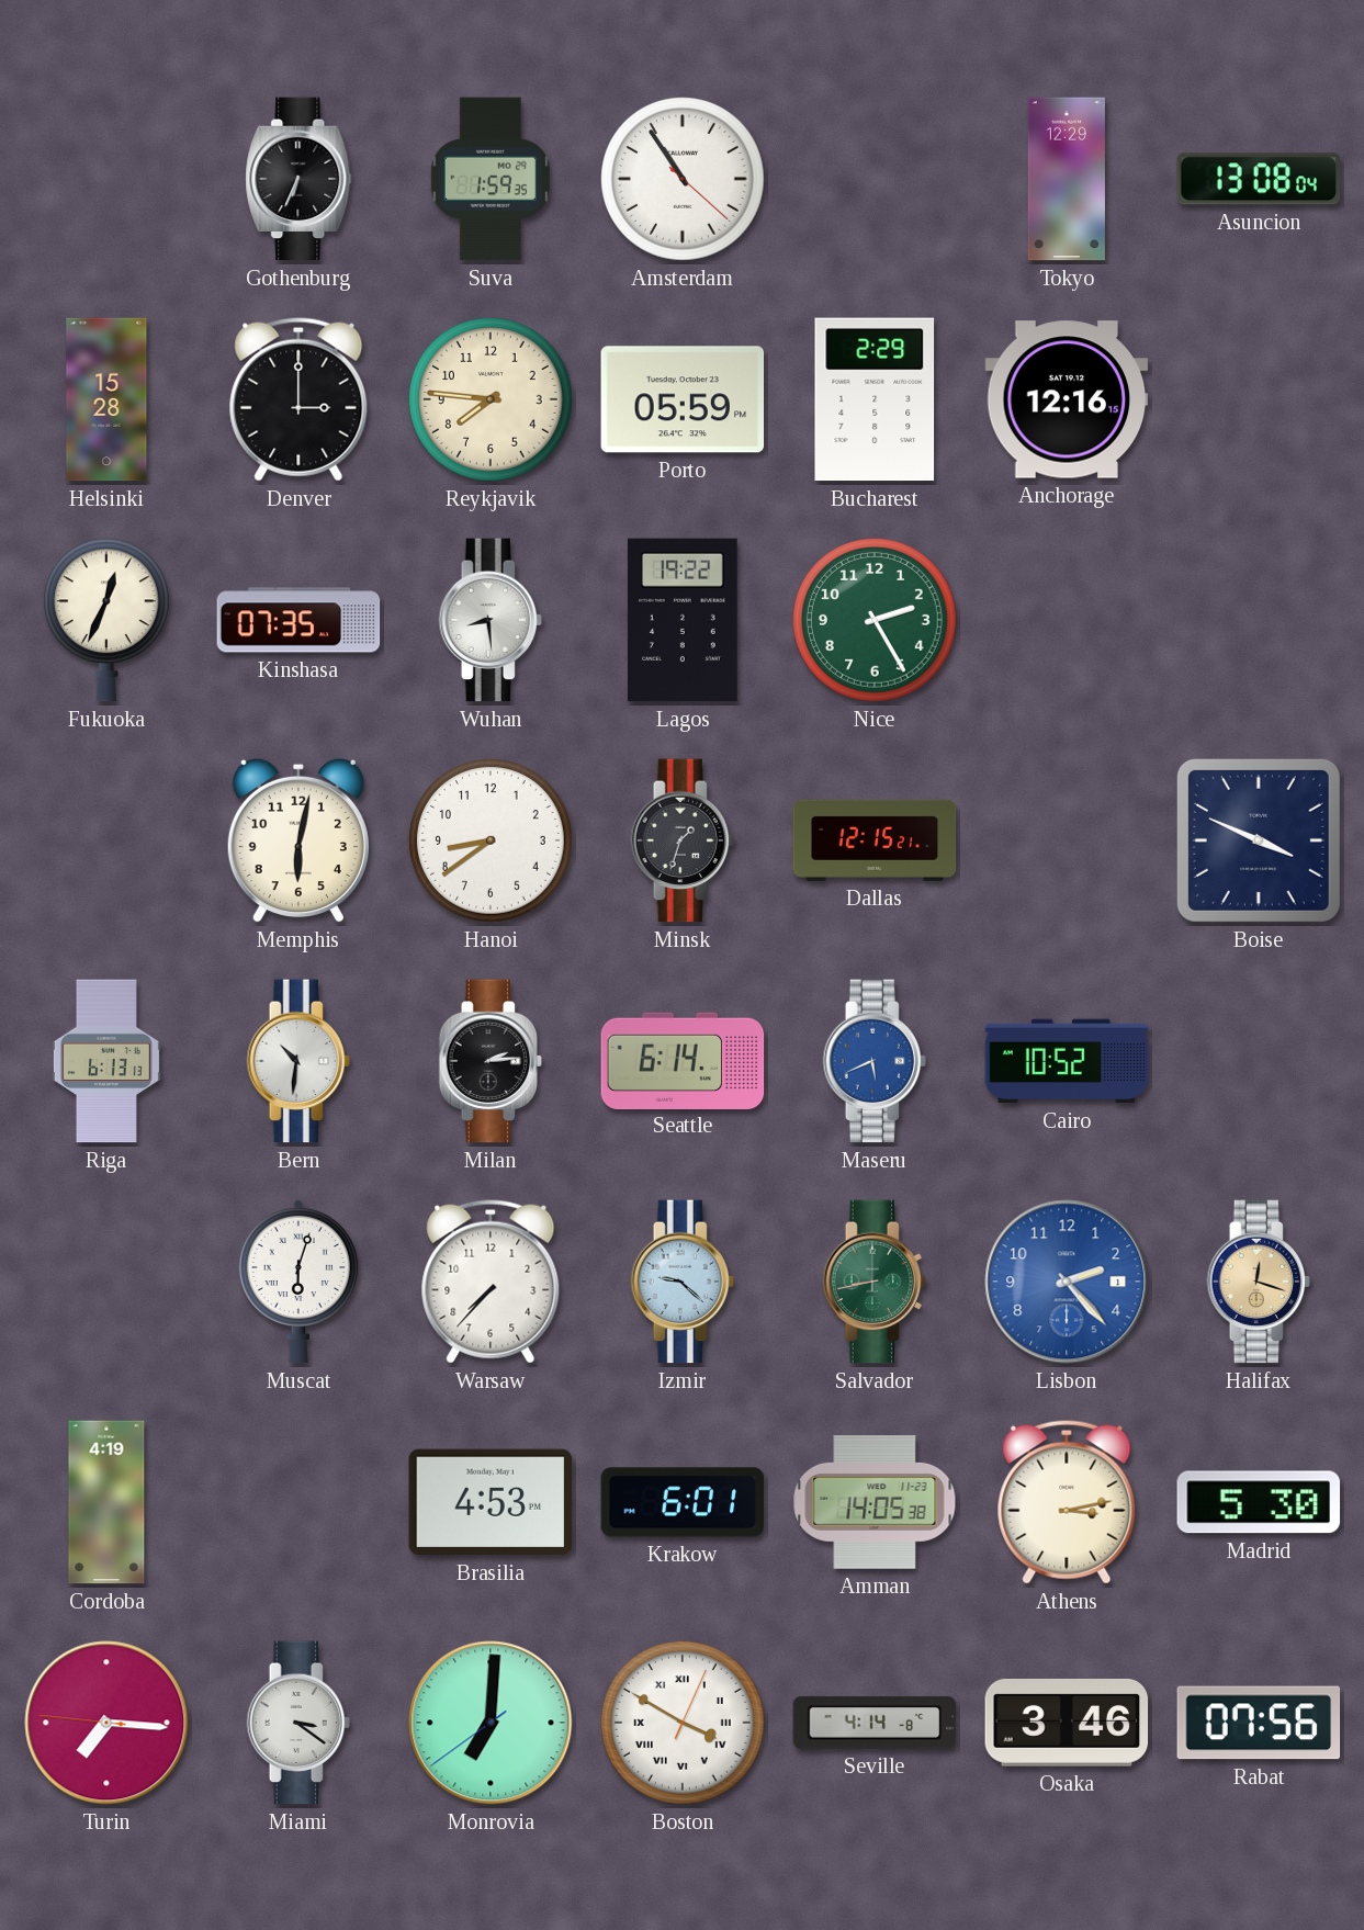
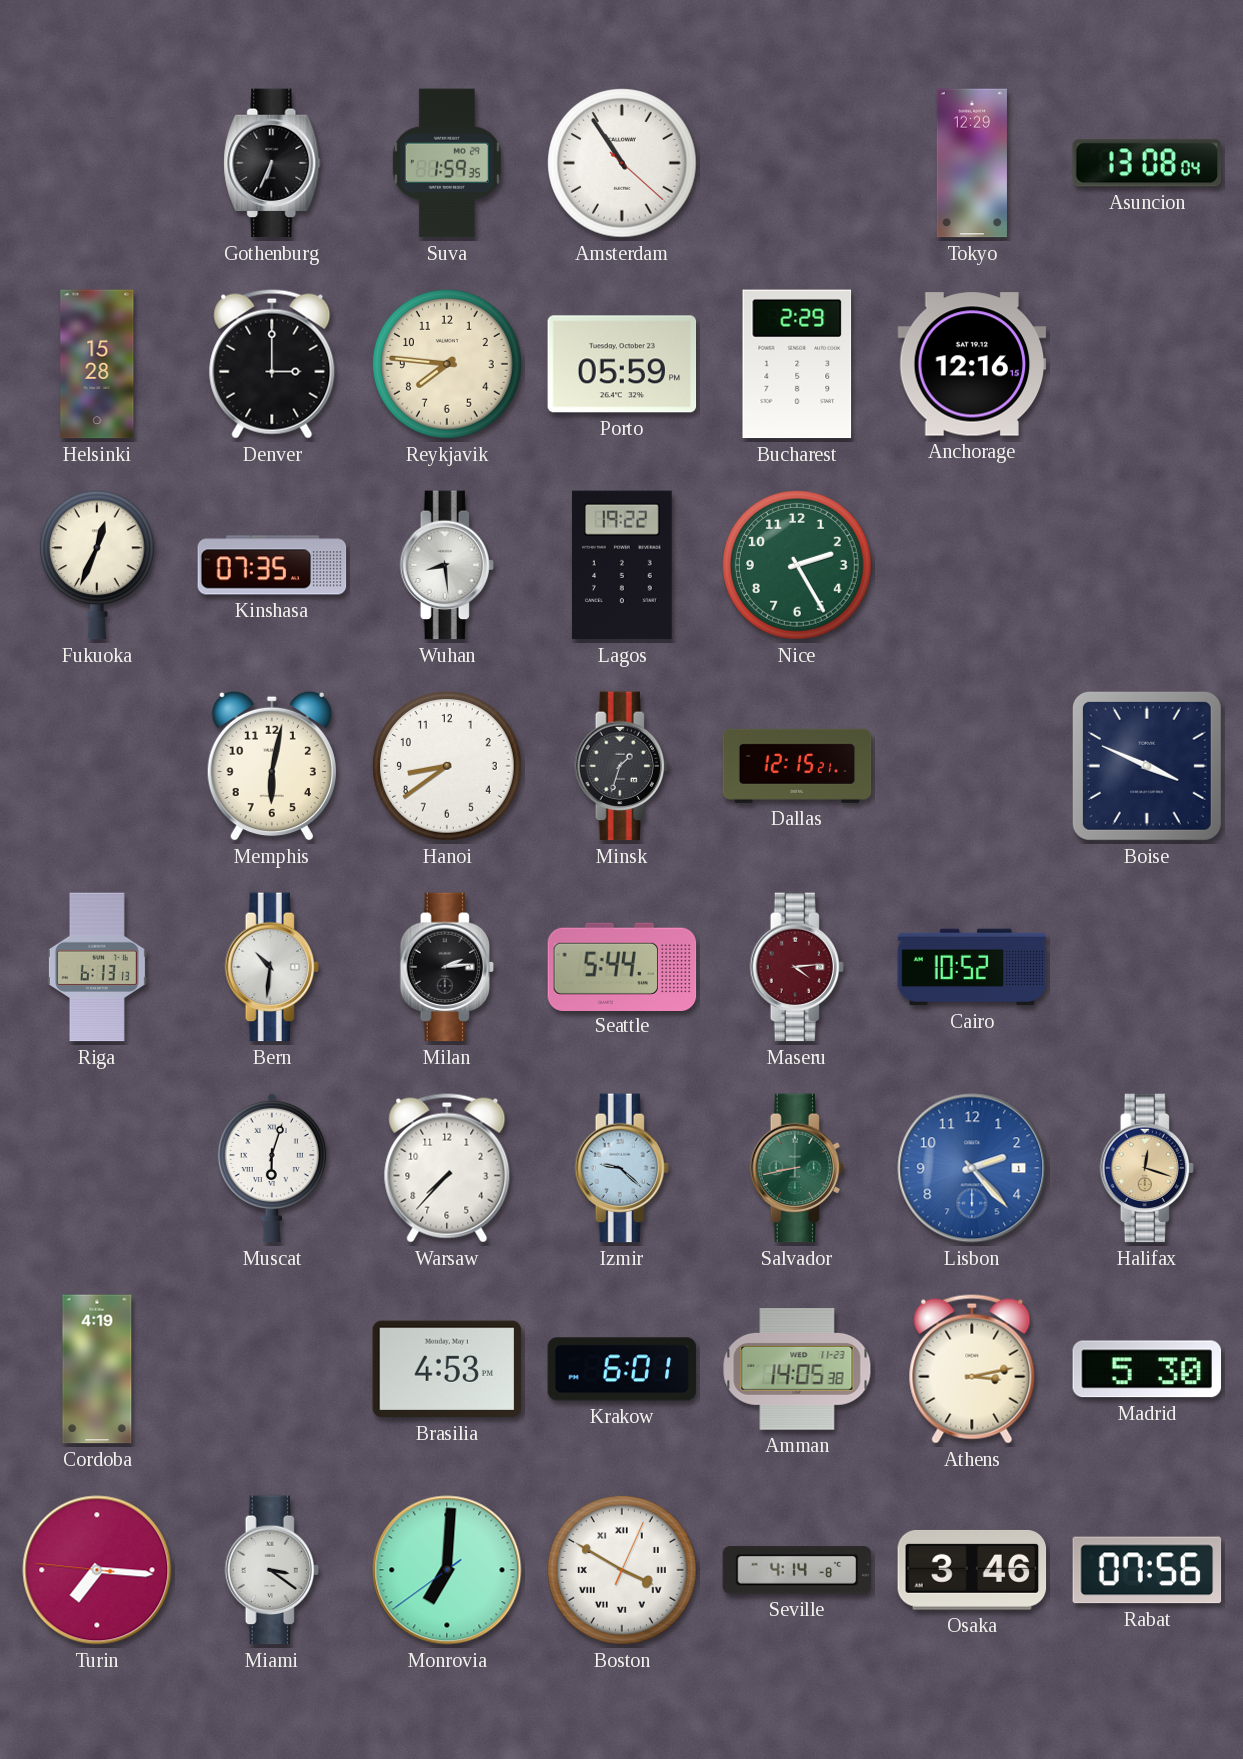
Seattle: 6:14 -> 5:44
Maseru: 5:41 -> 4:14
Maseru dial: blue -> burgundy
